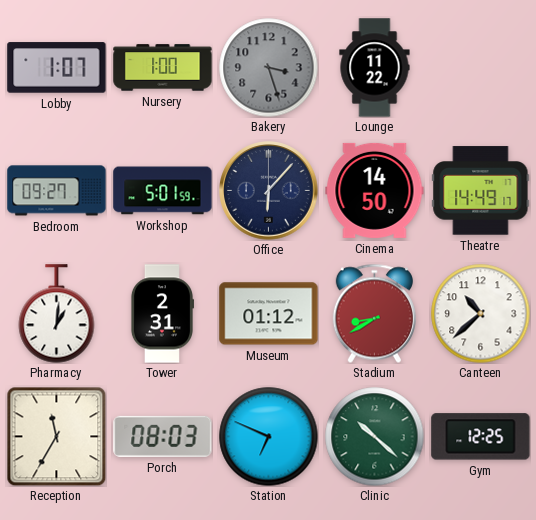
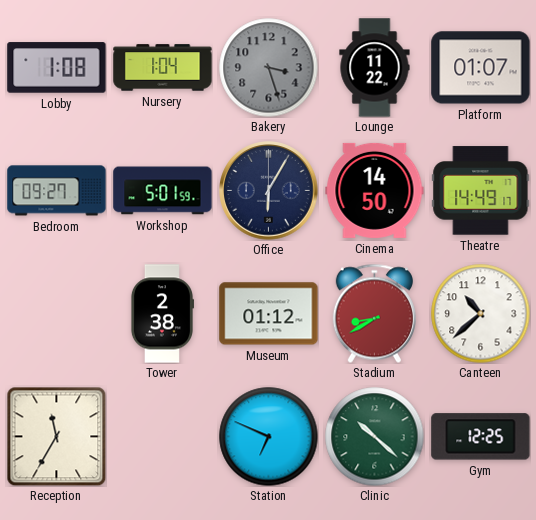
Lobby: 1:07 -> 1:08
Nursery: 1:00 -> 1:04
Platform: none -> 01:07
Office: 6:07 -> 6:05
Pharmacy: 1:01 -> none
Tower: 2:31 -> 2:38
Porch: 08:03 -> none
